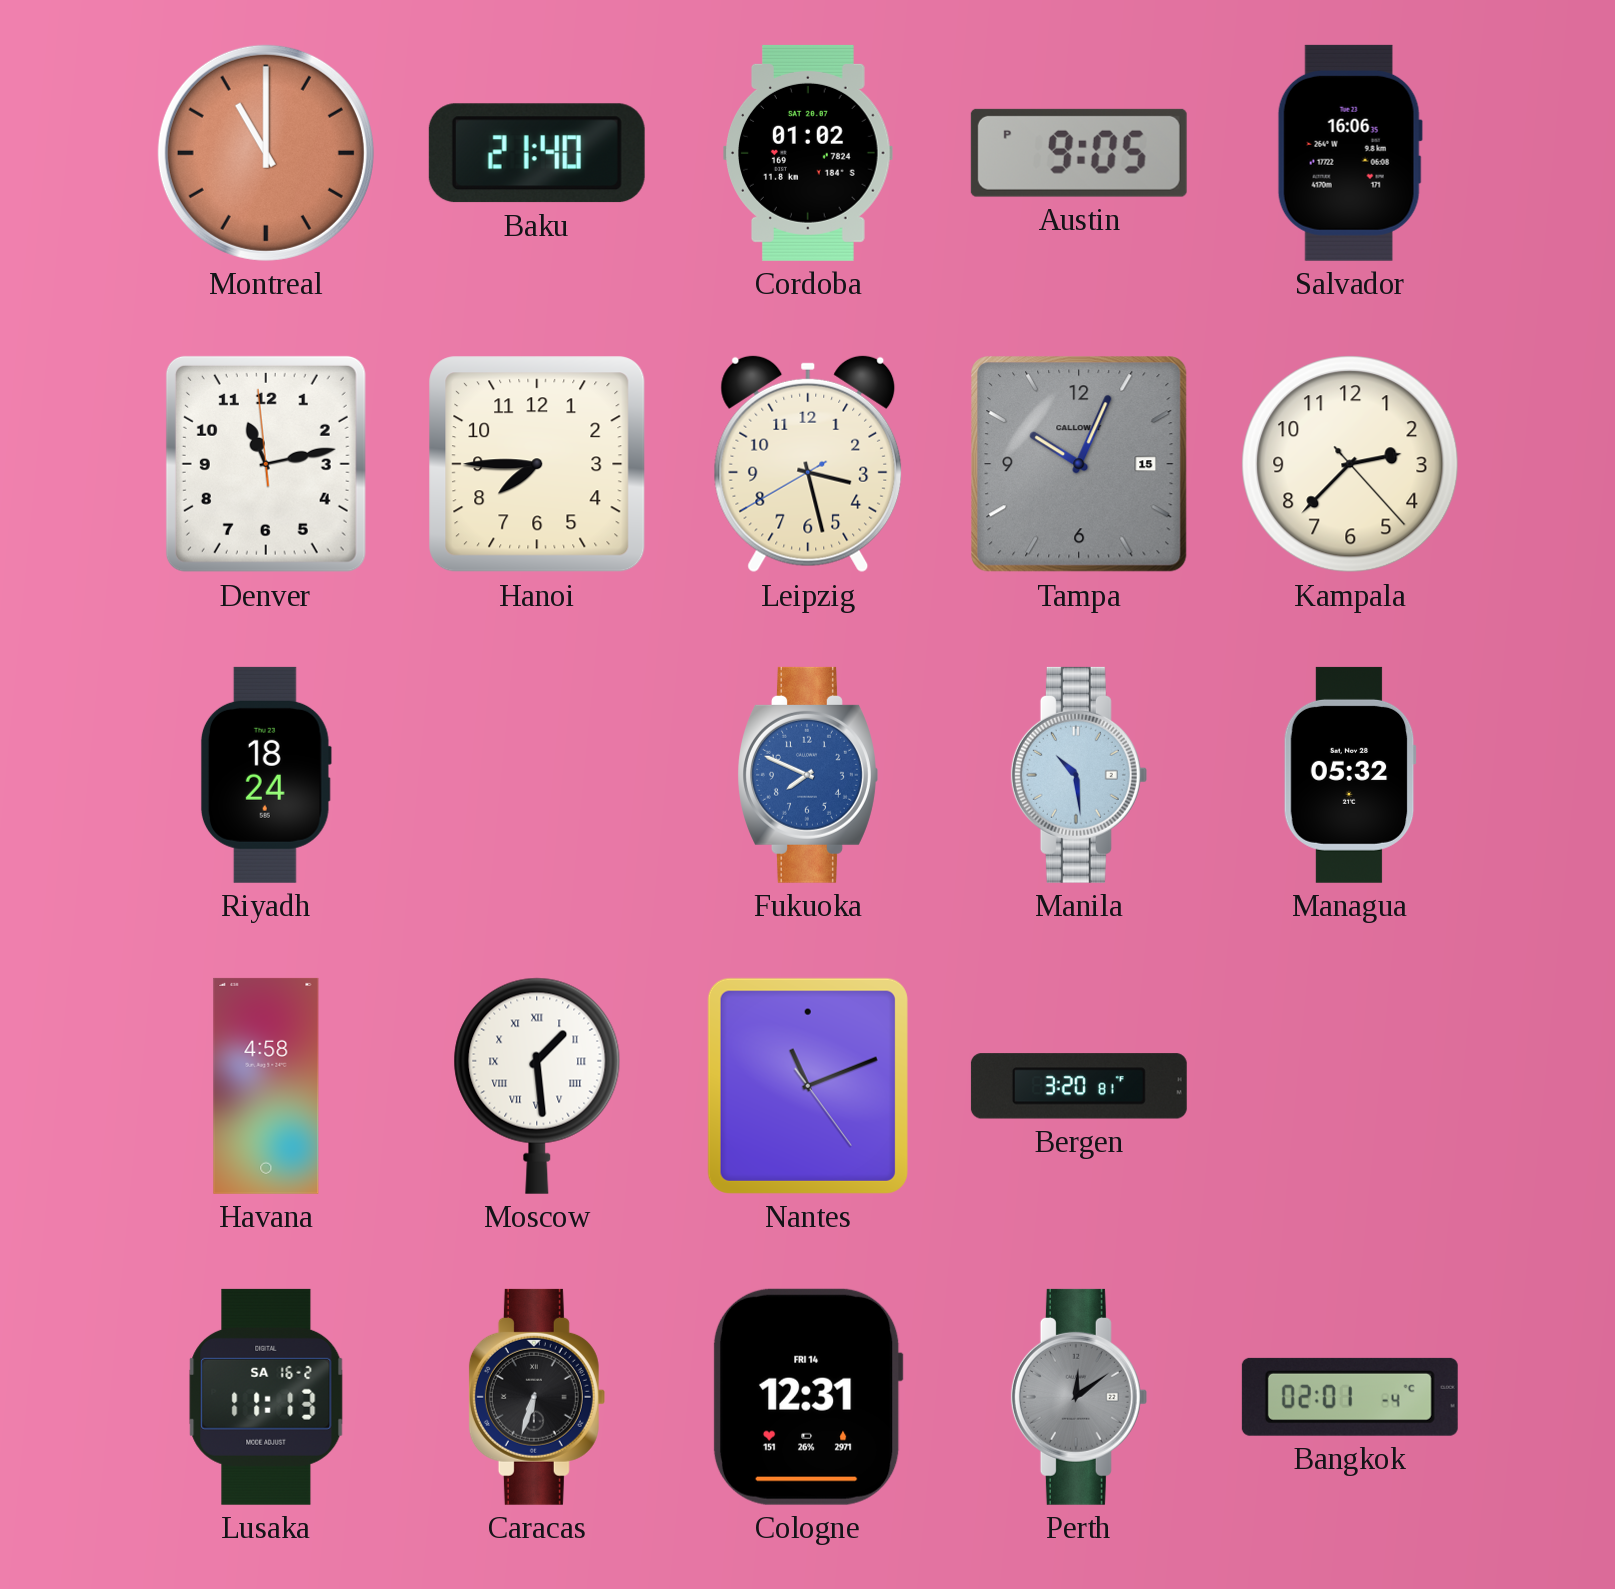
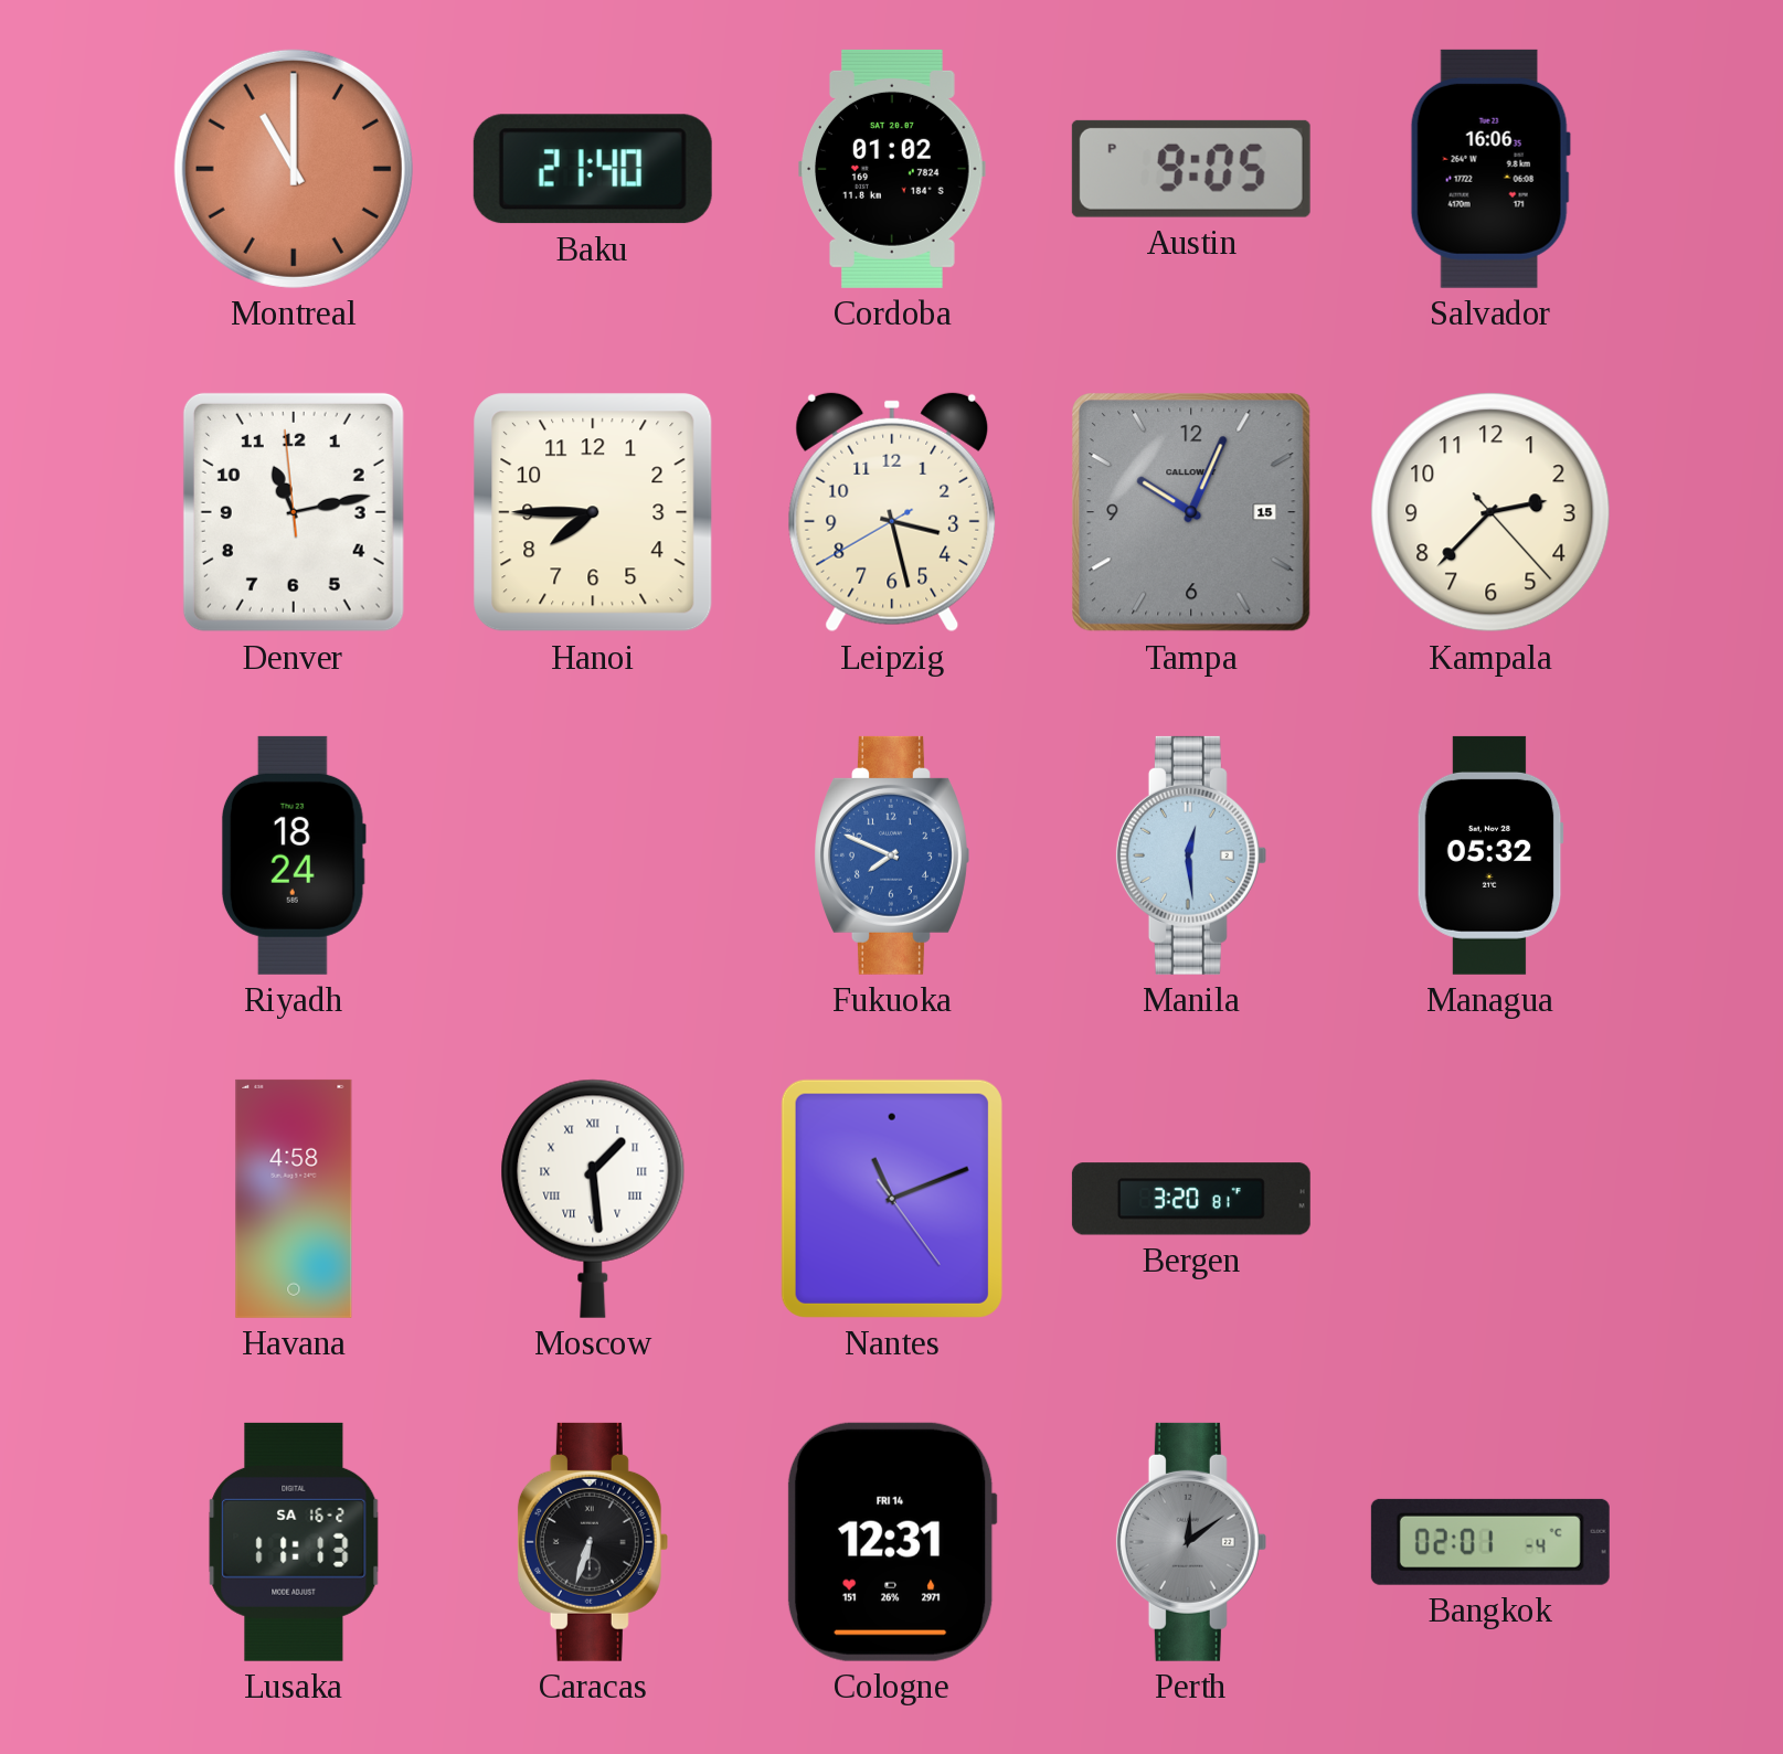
Manila: 10:29 -> 12:29
